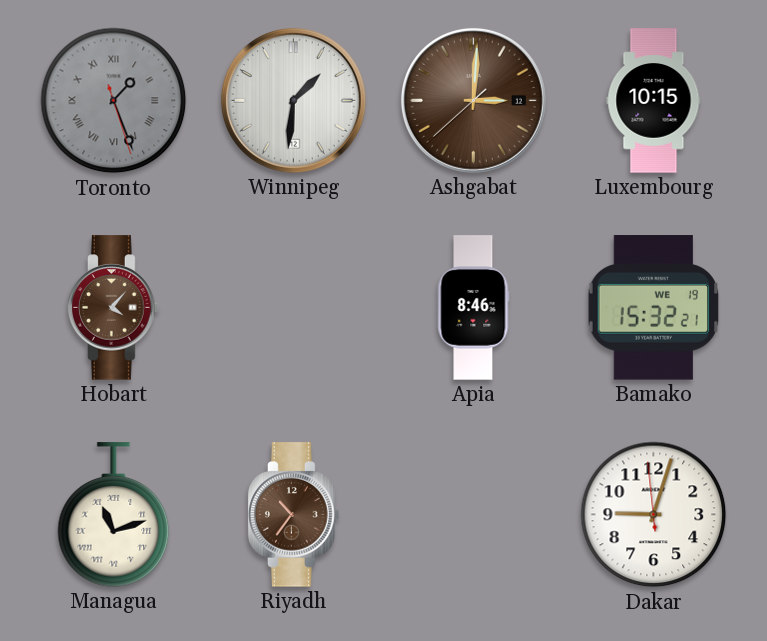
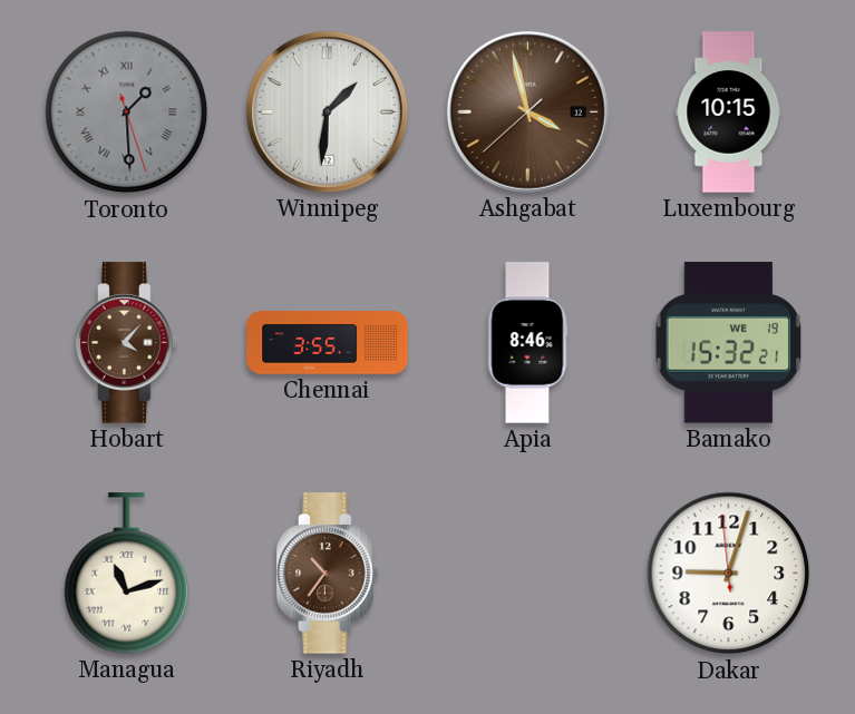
Toronto: 1:26 -> 1:29
Ashgabat: 3:00 -> 3:57
Chennai: none -> 3:55
